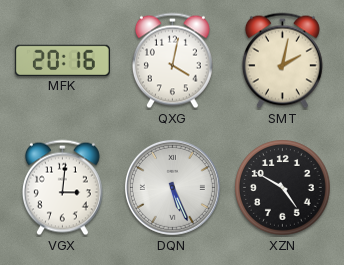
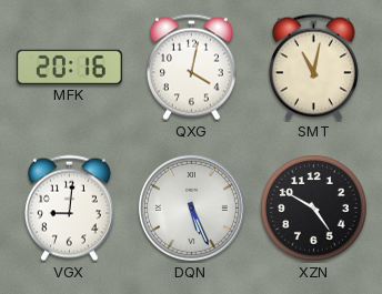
SMT: 2:02 -> 11:02
VGX: 3:01 -> 9:01
